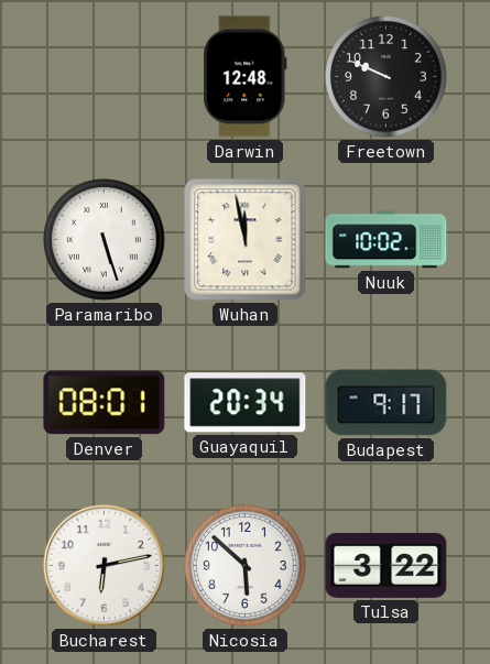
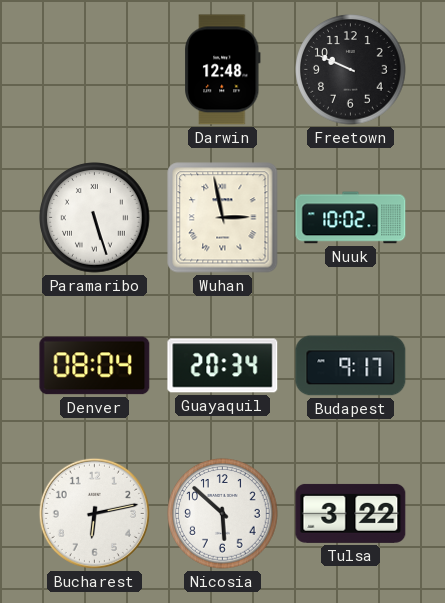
Wuhan: 11:58 -> 2:58
Denver: 08:01 -> 08:04
